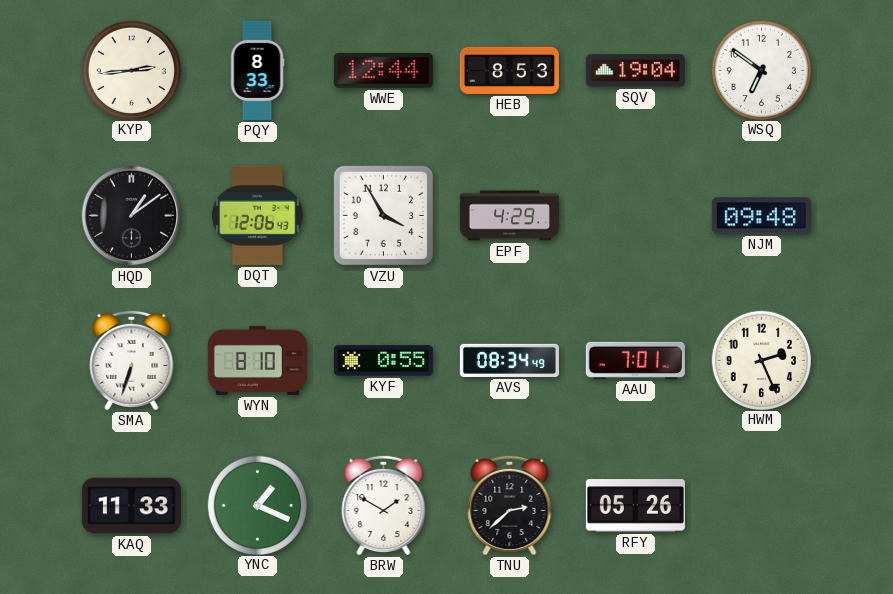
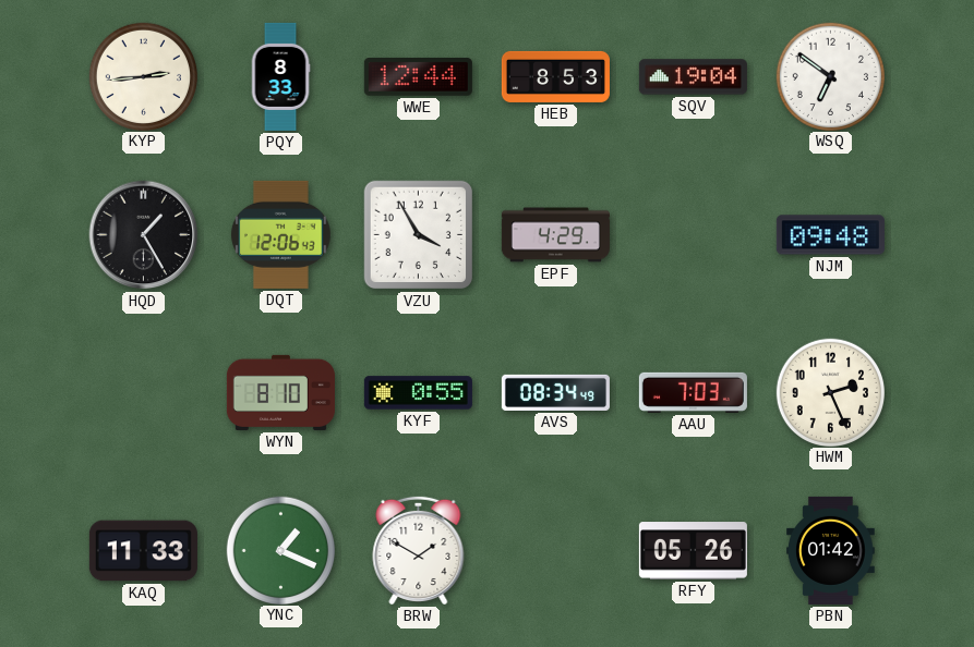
HQD: 1:09 -> 1:25
SMA: 6:33 -> none
AAU: 7:01 -> 7:03
TNU: 2:38 -> none
PBN: none -> 01:42
